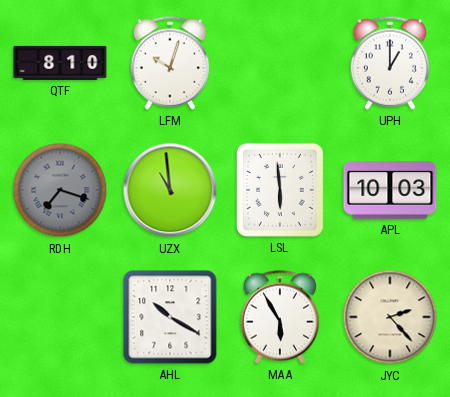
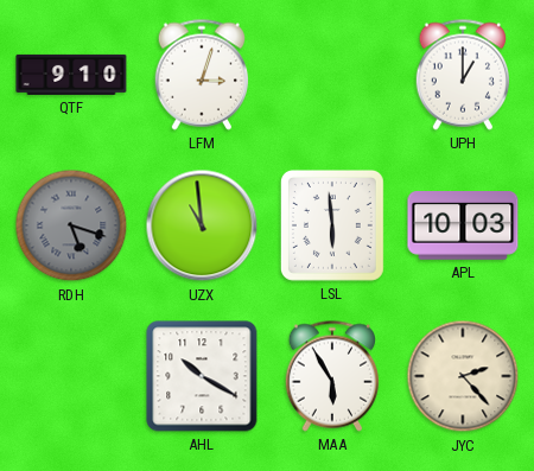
QTF: 8:10 -> 9:10
LFM: 10:03 -> 3:03
RDH: 7:18 -> 5:18
